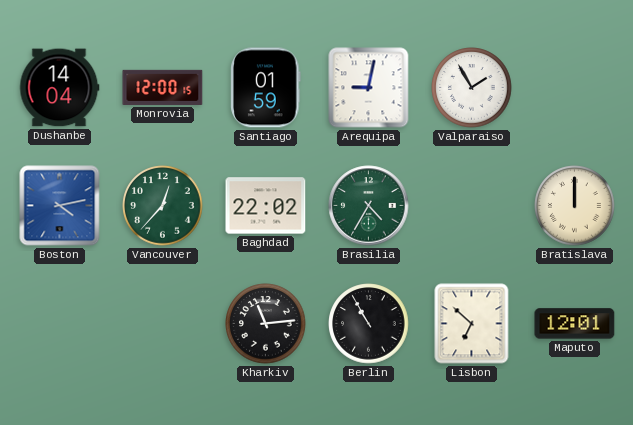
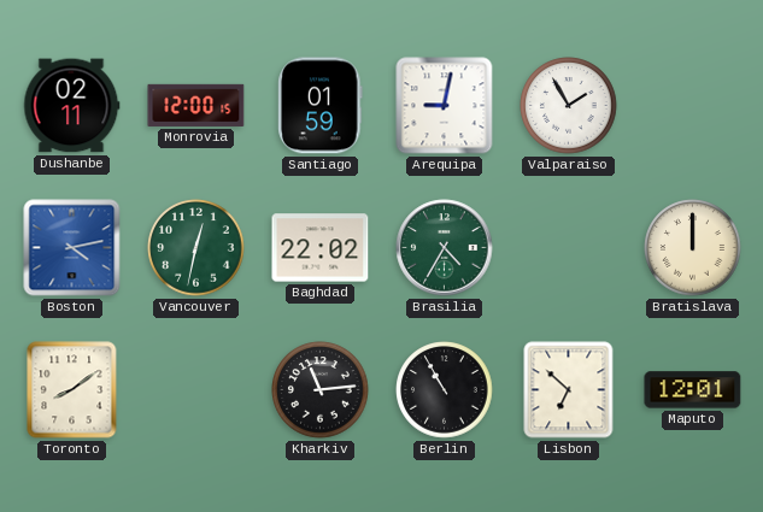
Dushanbe: 14:04 -> 02:11
Vancouver: 12:37 -> 12:32
Toronto: none -> 8:09
